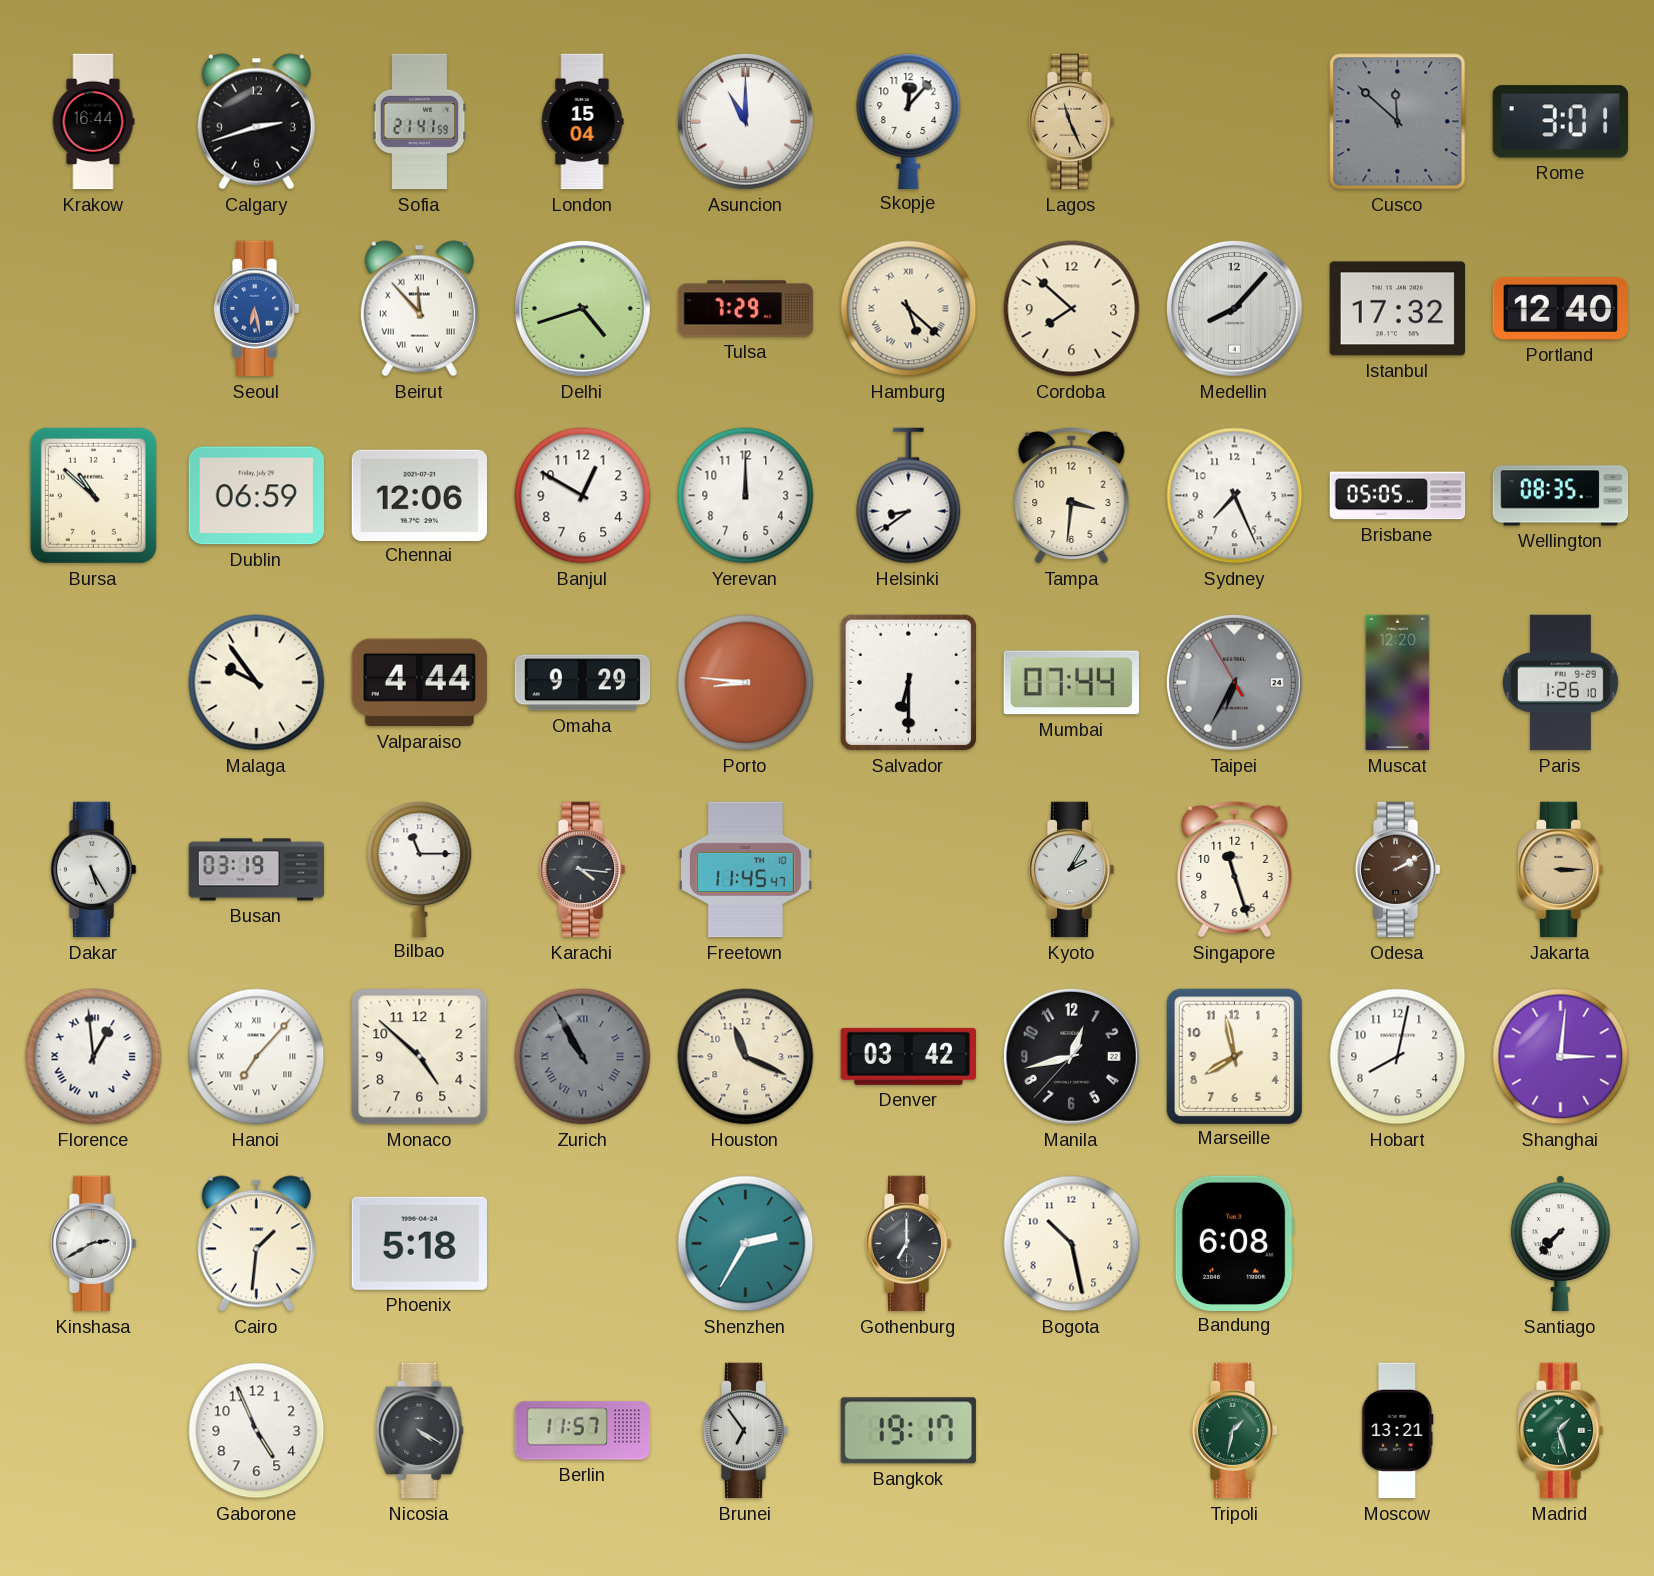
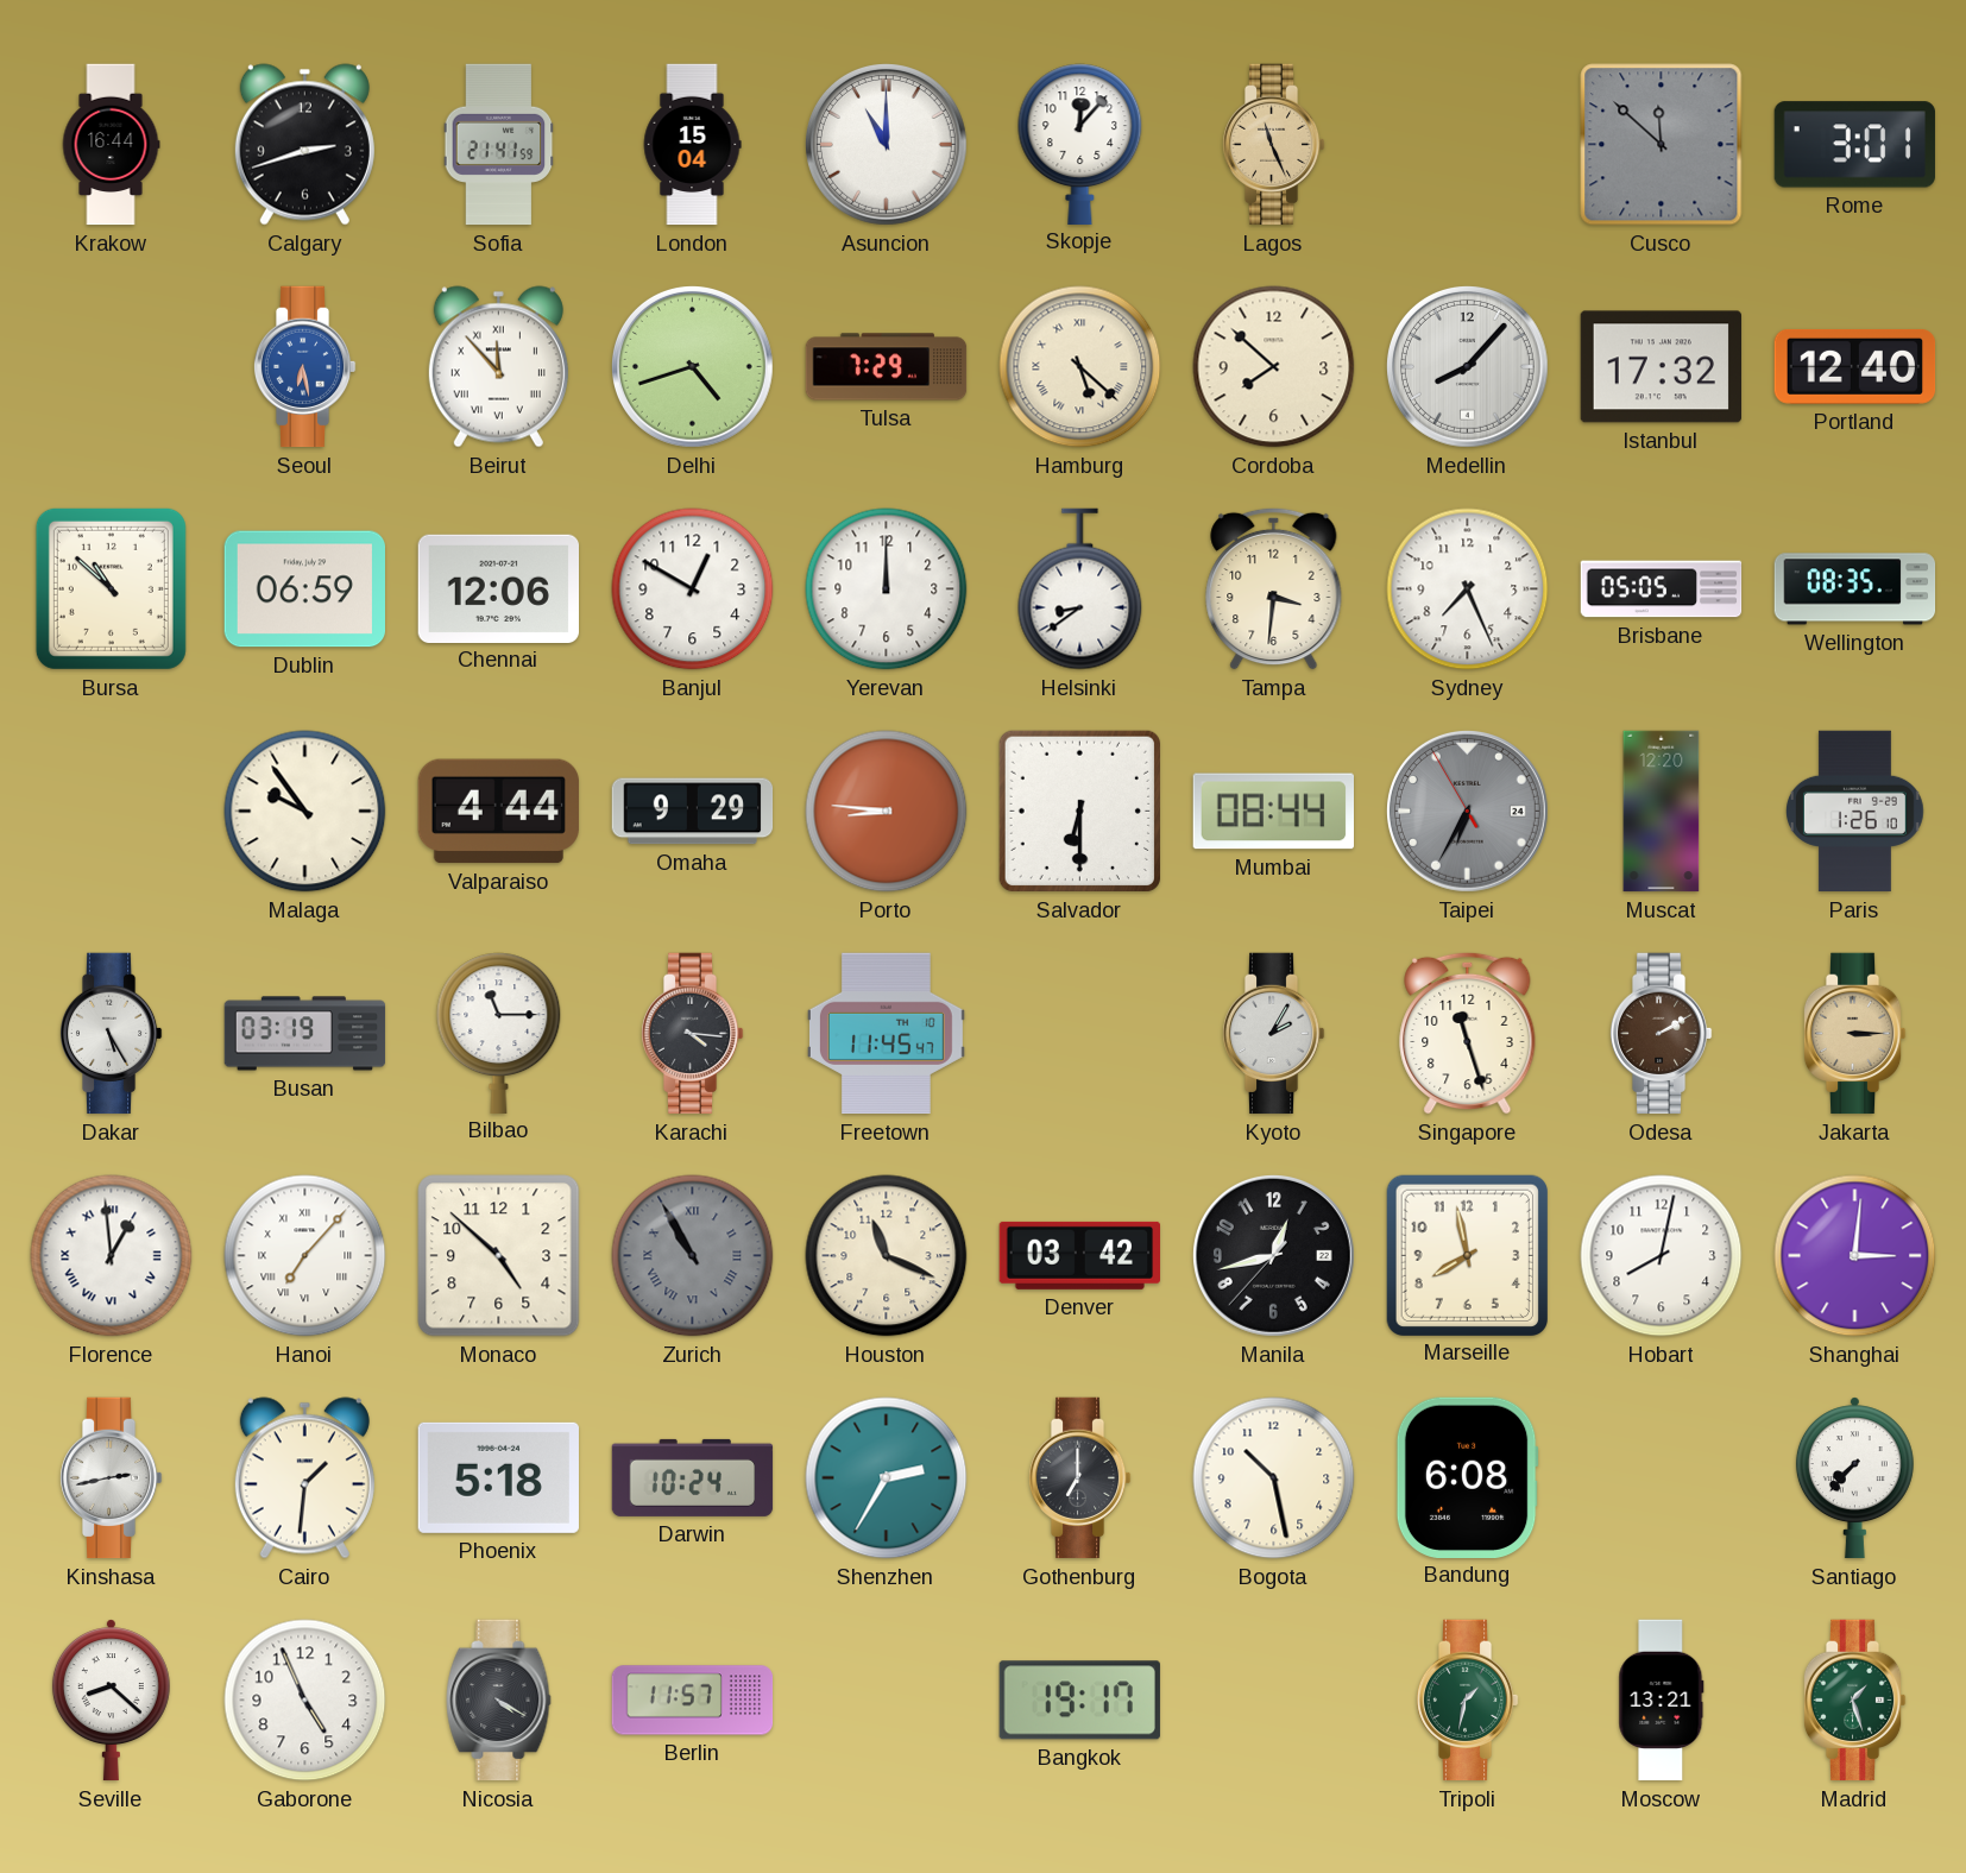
Mumbai: 07:44 -> 08:44
Kinshasa: 2:40 -> 2:43
Darwin: none -> 10:24
Seville: none -> 8:22
Brunei: 6:54 -> none
